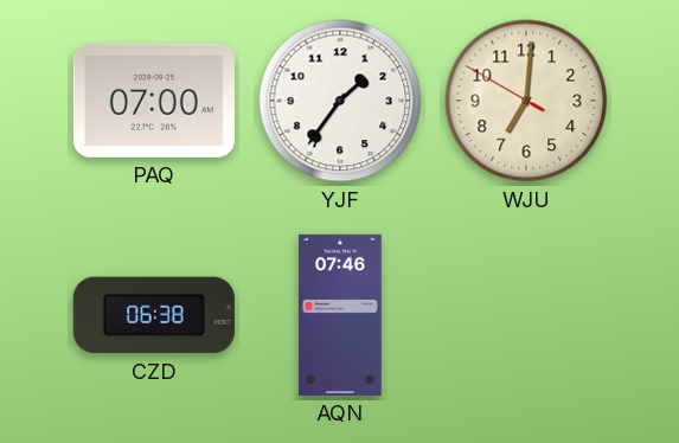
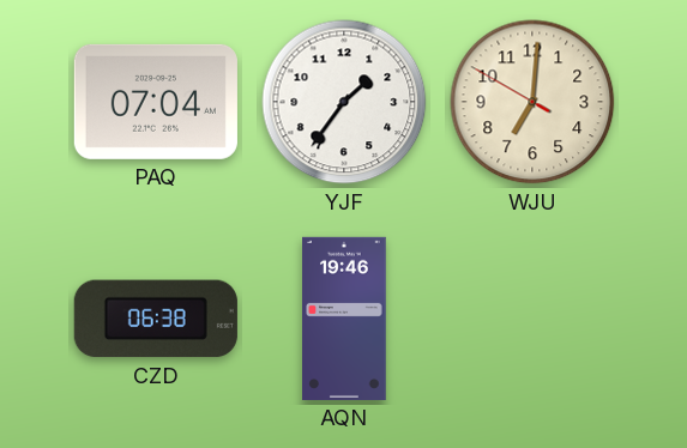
PAQ: 07:00 -> 07:04
AQN: 07:46 -> 19:46
